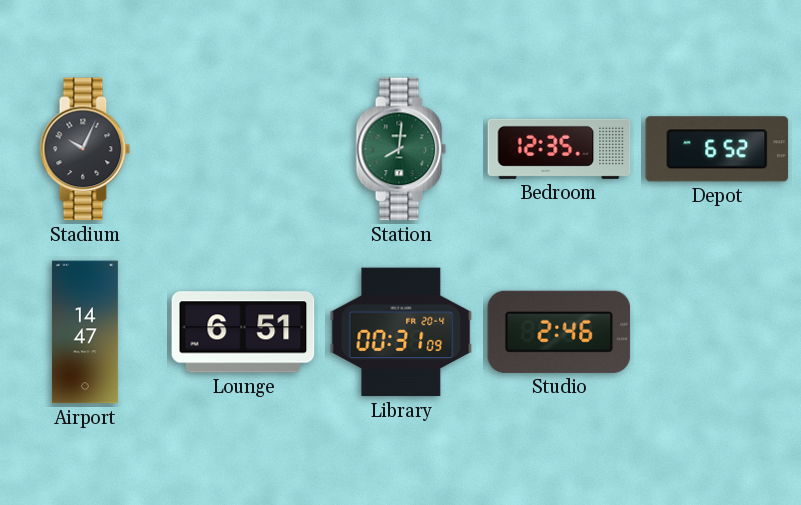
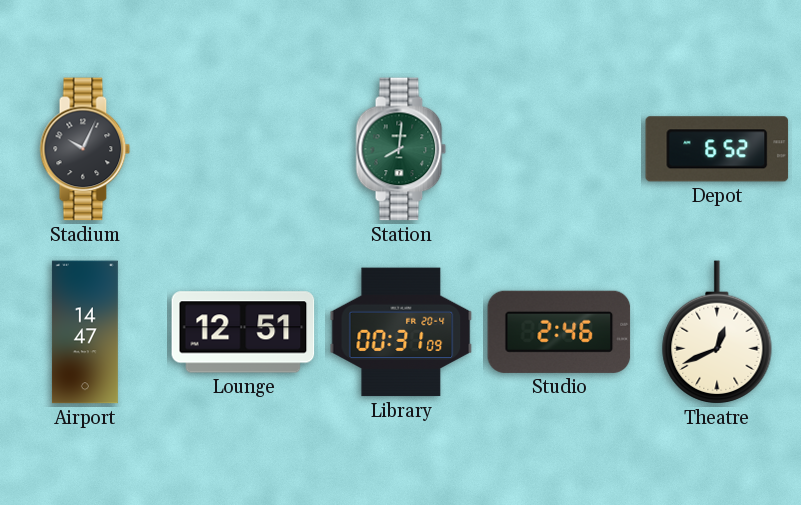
Bedroom: 12:35 -> none
Lounge: 6:51 -> 12:51
Theatre: none -> 12:41
